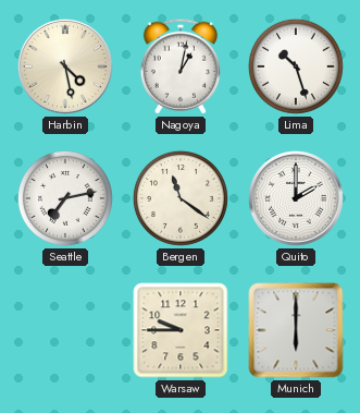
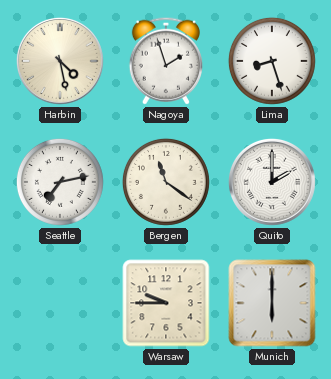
Nagoya: 1:02 -> 1:57
Lima: 10:27 -> 8:27
